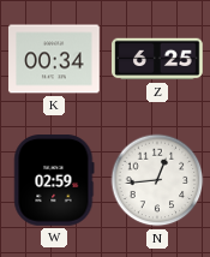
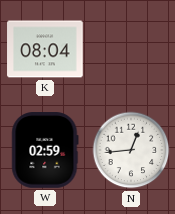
K: 00:34 -> 08:04
Z: 6:25 -> none
